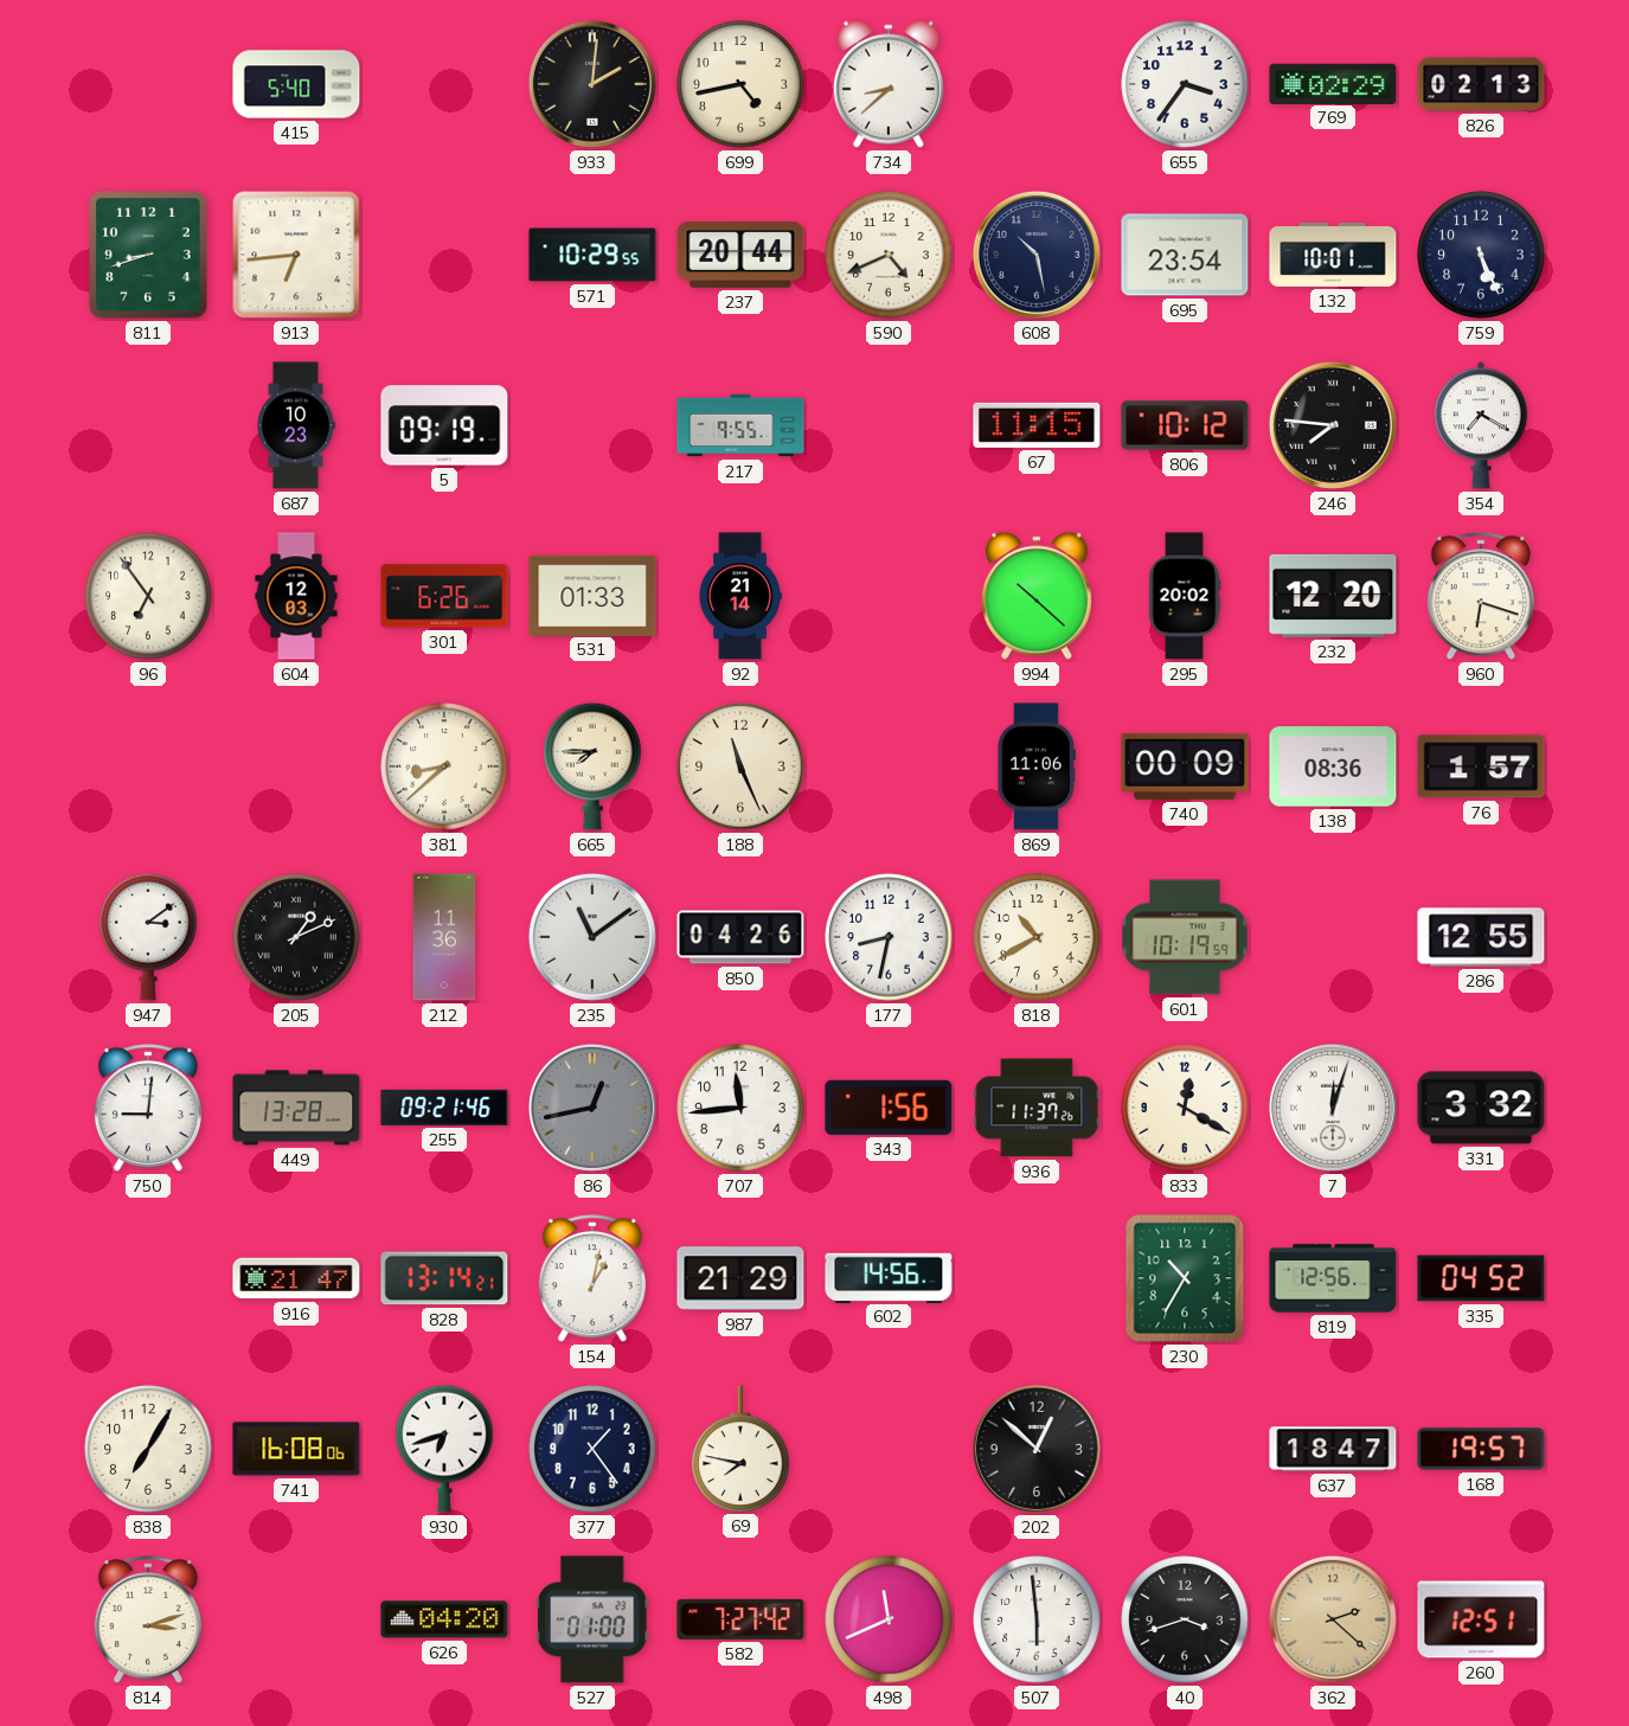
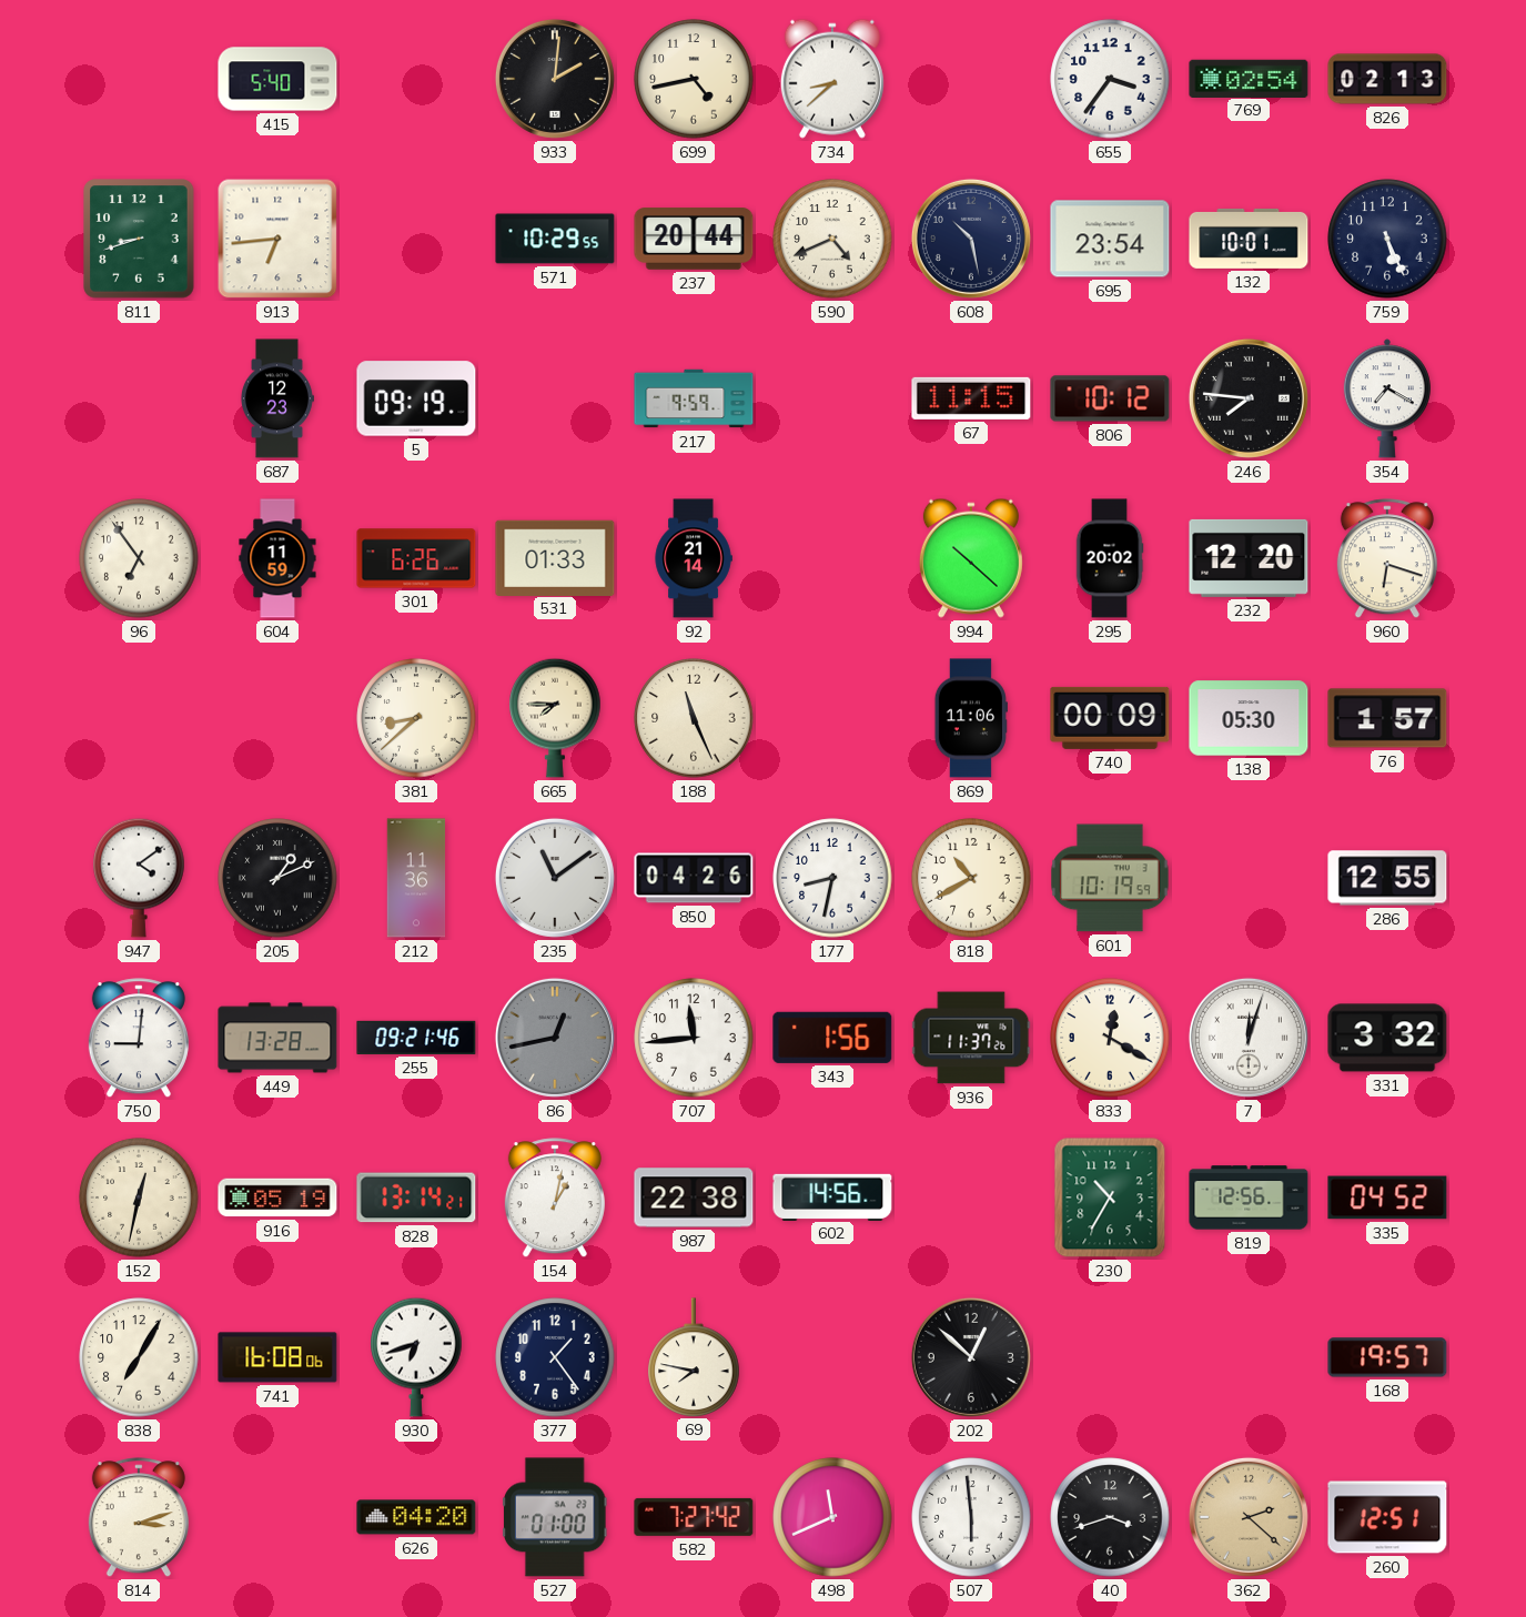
769: 02:29 -> 02:54
687: 10:23 -> 12:23
217: 9:55 -> 9:59
604: 12:03 -> 11:59
138: 08:36 -> 05:30
947: 3:09 -> 4:09
152: none -> 12:32
916: 21:47 -> 05:19
987: 21:29 -> 22:38
637: 18:47 -> none
